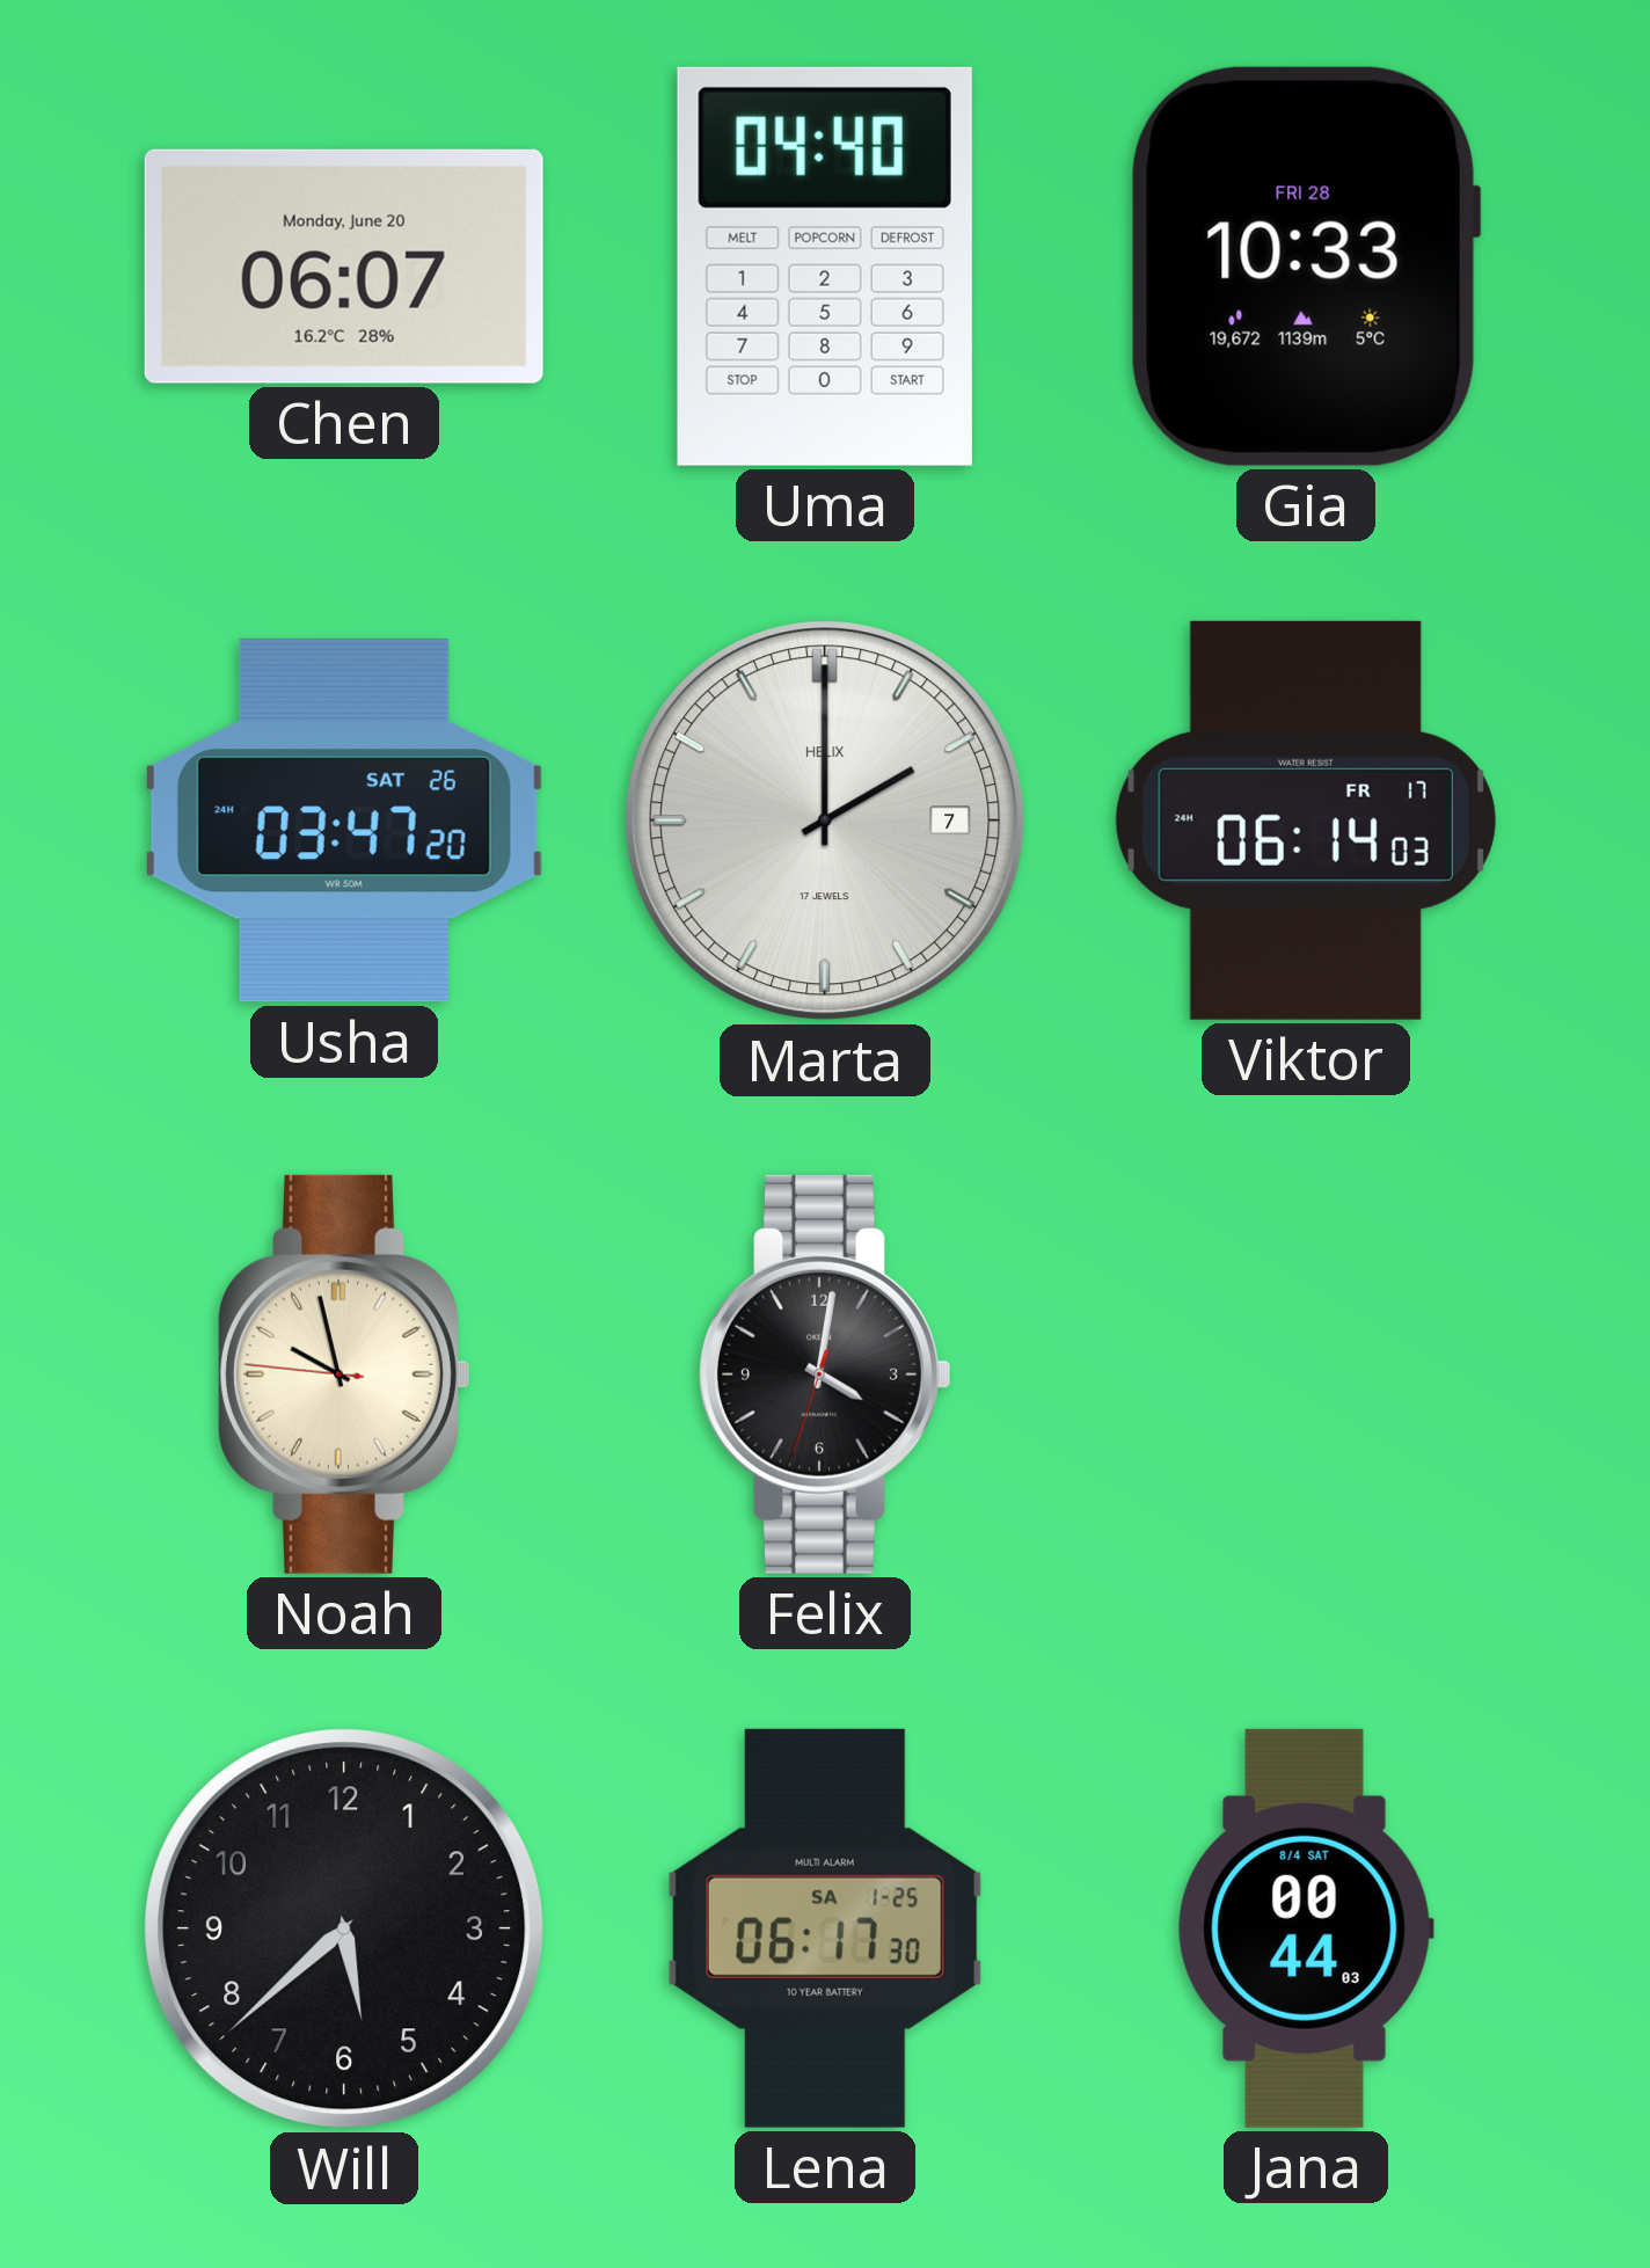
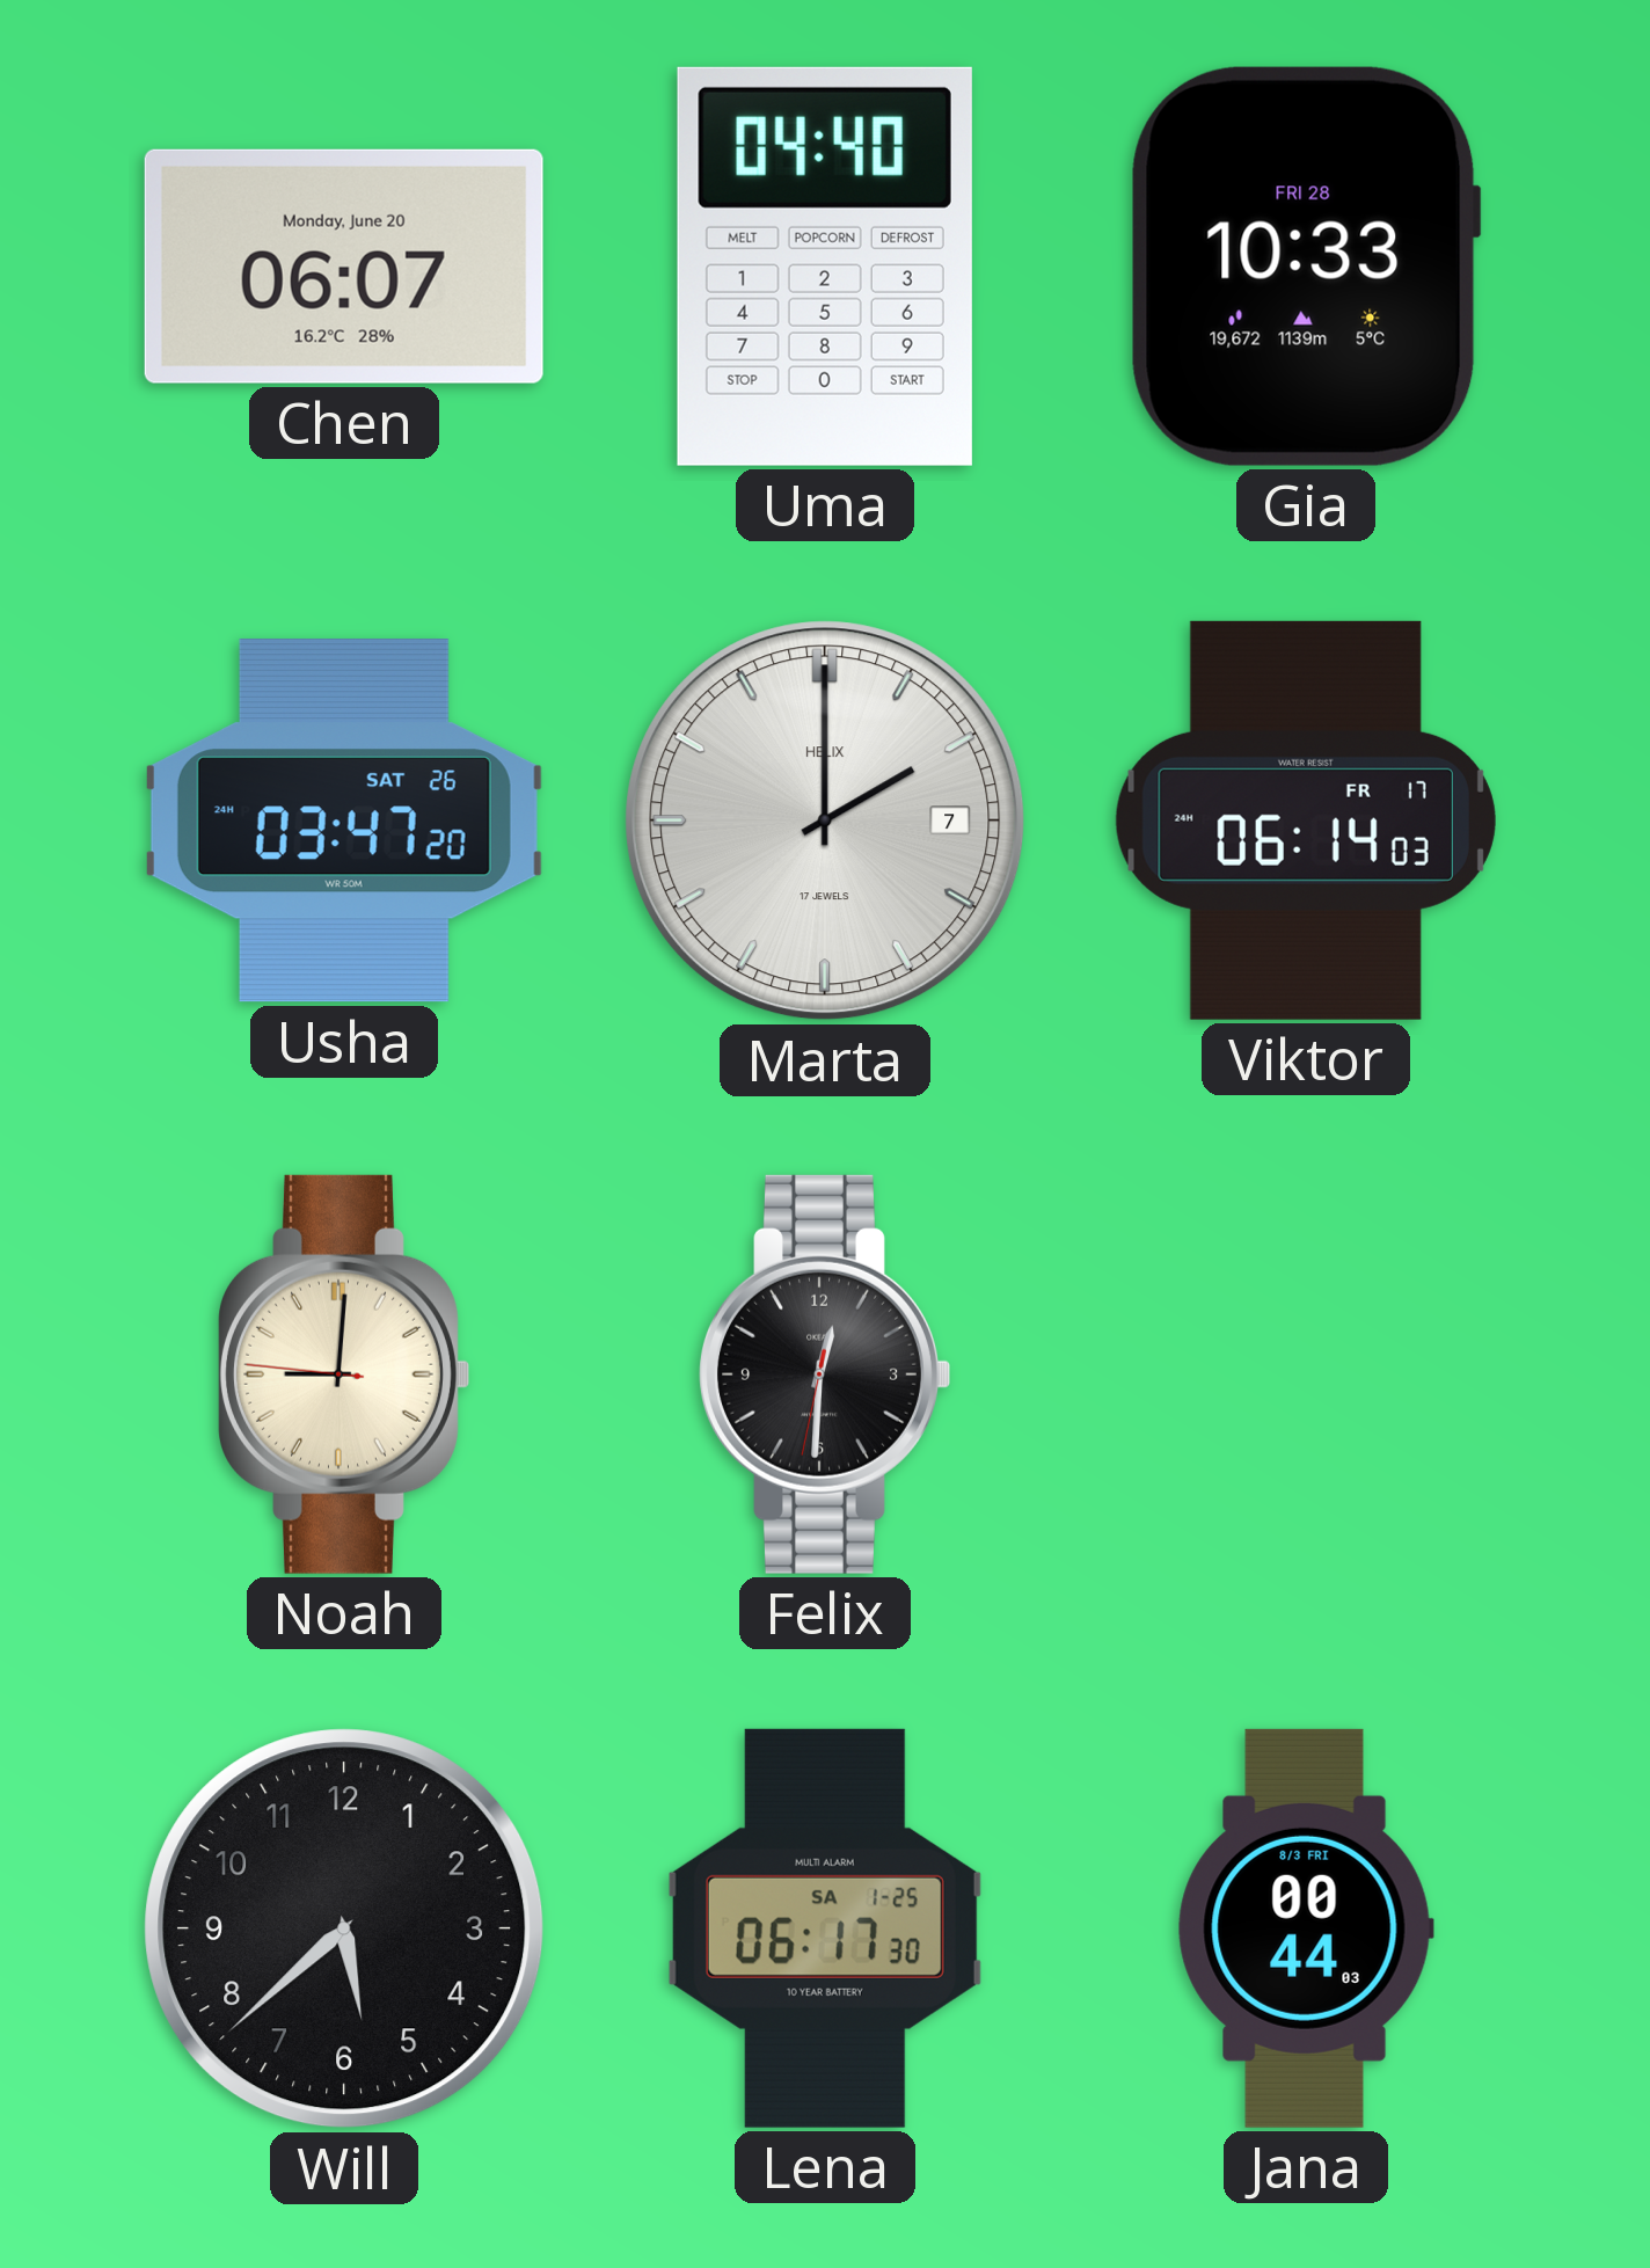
Noah: 9:57 -> 9:00
Felix: 4:01 -> 12:30
Jana date: 8/4 SAT -> 8/3 FRI
